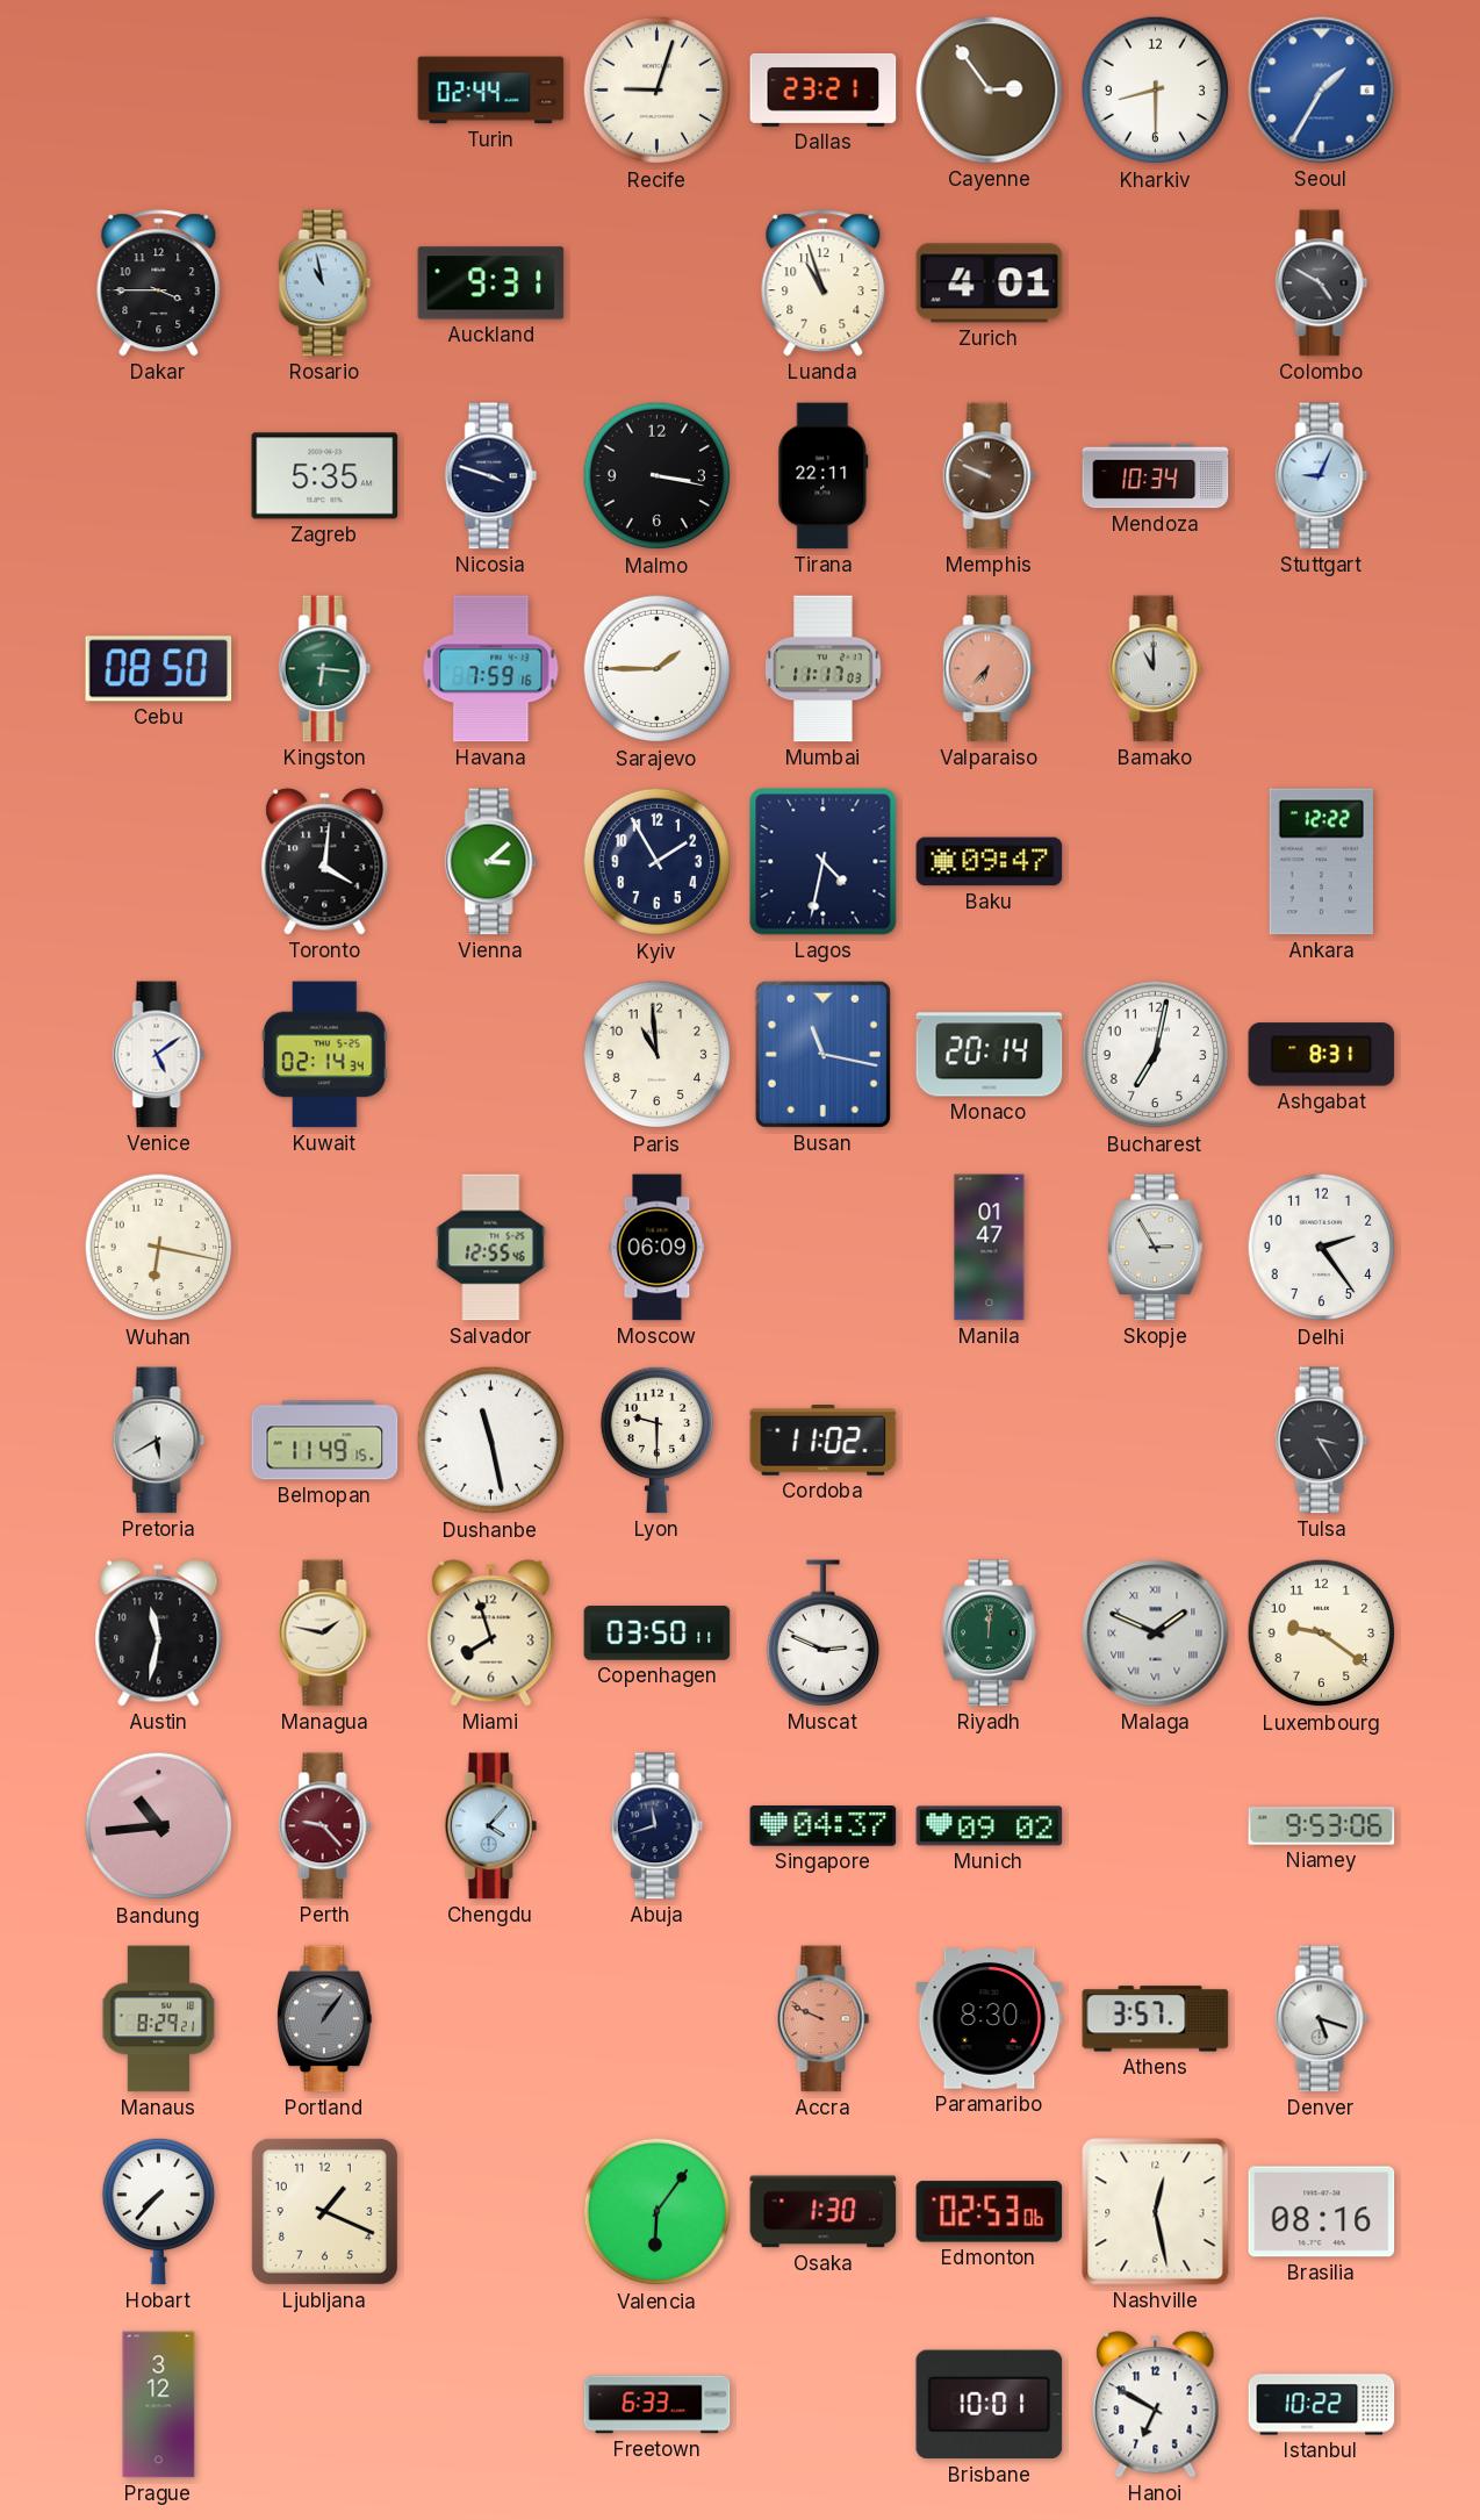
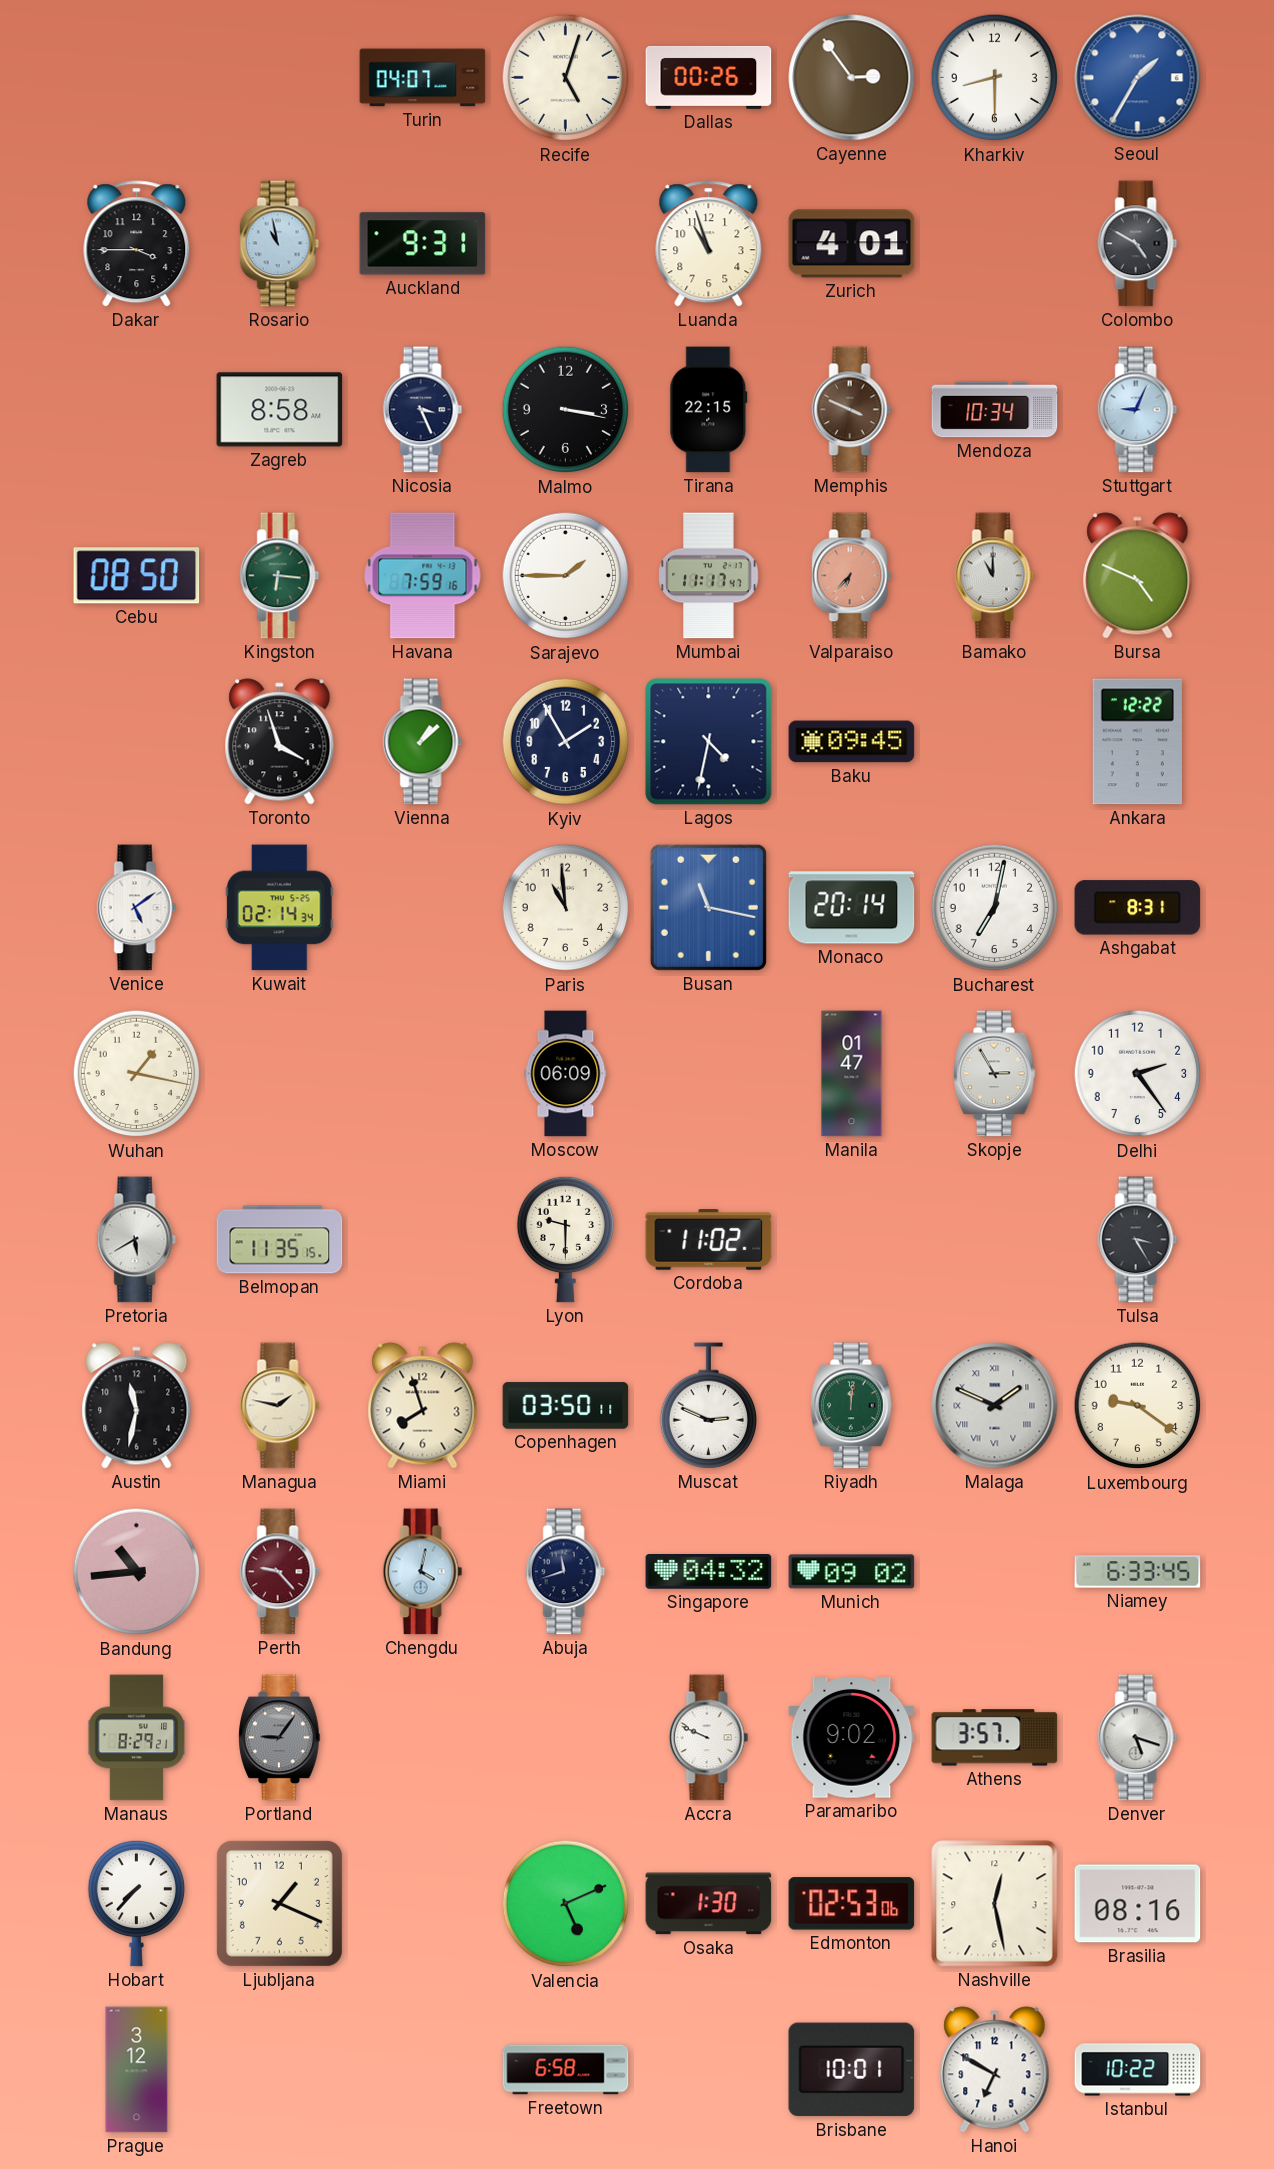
Turin: 02:44 -> 04:07
Recife: 9:03 -> 5:03
Dallas: 23:21 -> 00:26
Zagreb: 5:35 -> 8:58
Nicosia: 3:48 -> 3:26
Tirana: 22:11 -> 22:15
Memphis: 9:49 -> 3:49
Mumbai: 11:17:03 -> 11:17:47
Bursa: none -> 4:49
Toronto: 4:01 -> 3:57
Vienna: 3:08 -> 1:08
Baku: 09:47 -> 09:45
Wuhan: 6:17 -> 1:17
Salvador: 12:55 -> none
Belmopan: 11:49 -> 11:35
Dushanbe: 11:28 -> none
Chengdu: 4:07 -> 4:02
Singapore: 04:37 -> 04:32
Niamey: 9:53 -> 6:33
Portland: 1:06 -> 9:06
Accra dial: salmon -> white
Paramaribo: 8:30 -> 9:02
Valencia: 6:06 -> 5:11
Freetown: 6:33 -> 6:58
